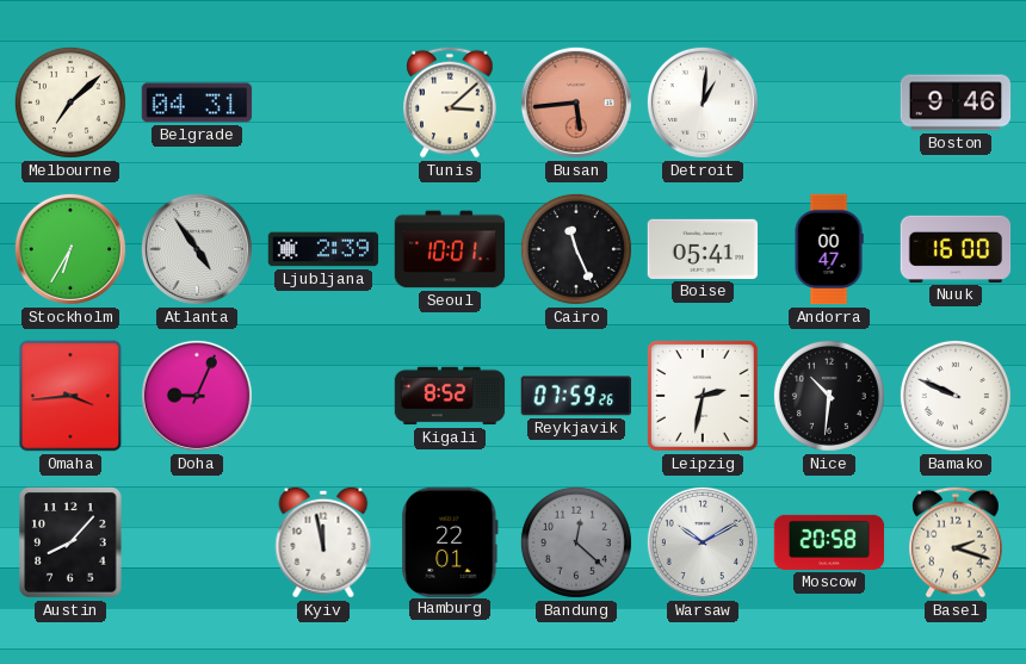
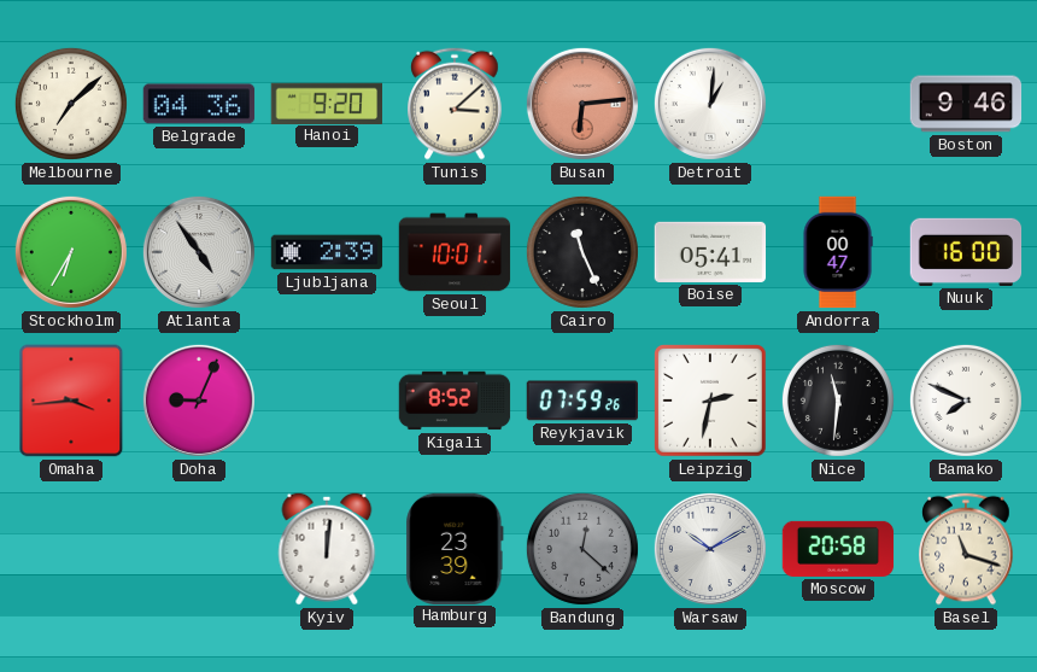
Belgrade: 04:31 -> 04:36
Hanoi: none -> 9:20
Busan: 5:44 -> 6:14
Nice: 10:31 -> 11:31
Bamako: 9:49 -> 7:49
Austin: 8:07 -> none
Kyiv: 11:58 -> 12:01
Hamburg: 22:01 -> 23:39
Basel: 2:18 -> 11:18
